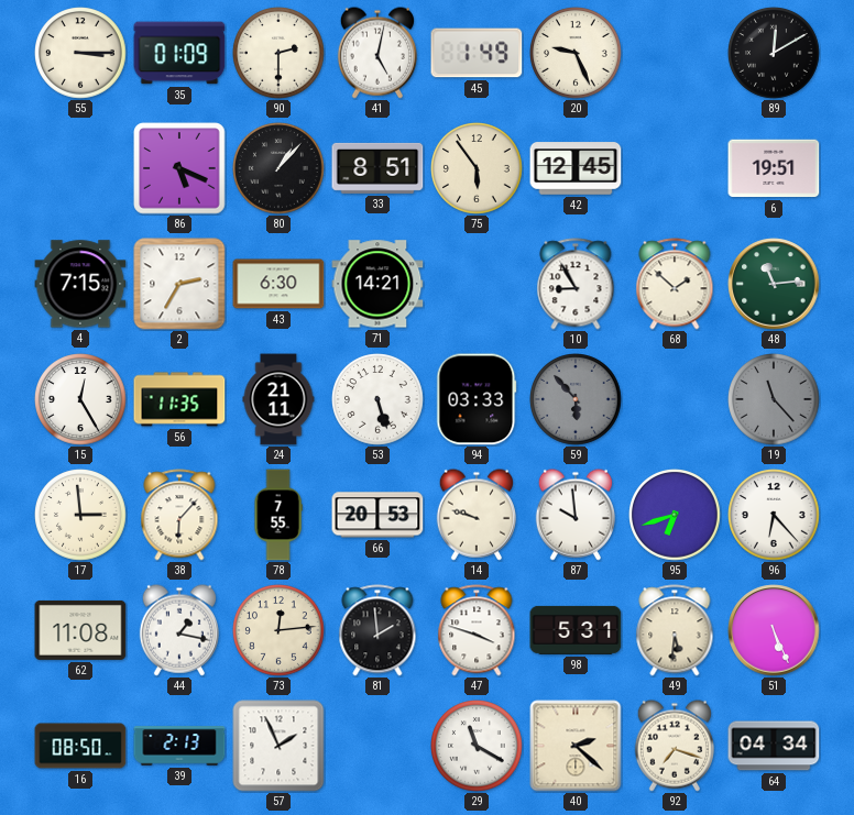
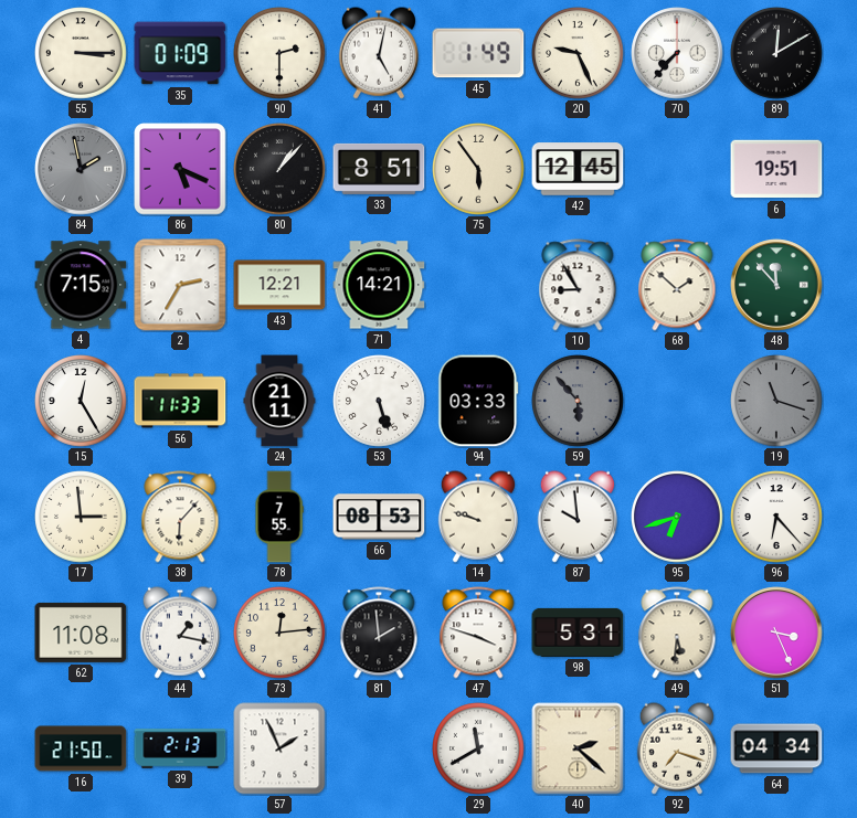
70: none -> 7:37
84: none -> 1:58
43: 6:30 -> 12:21
48: 11:14 -> 11:53
56: 11:35 -> 11:33
19: 11:23 -> 11:18
66: 20:53 -> 08:53
51: 5:26 -> 3:26
16: 08:50 -> 21:50
29: 11:20 -> 11:40
